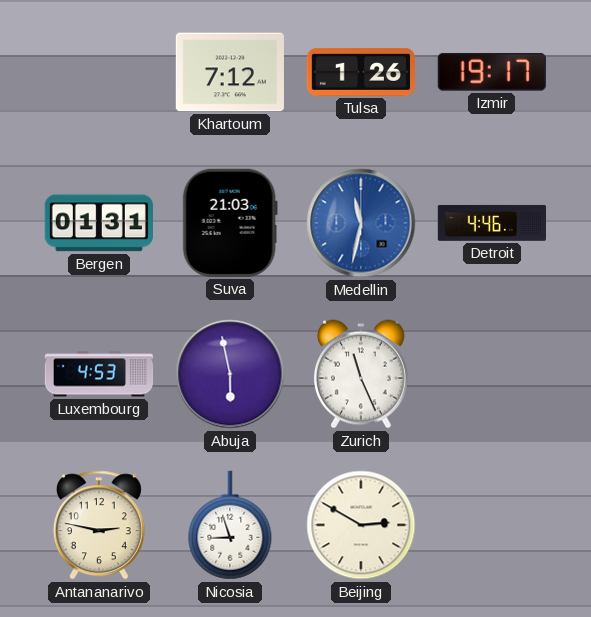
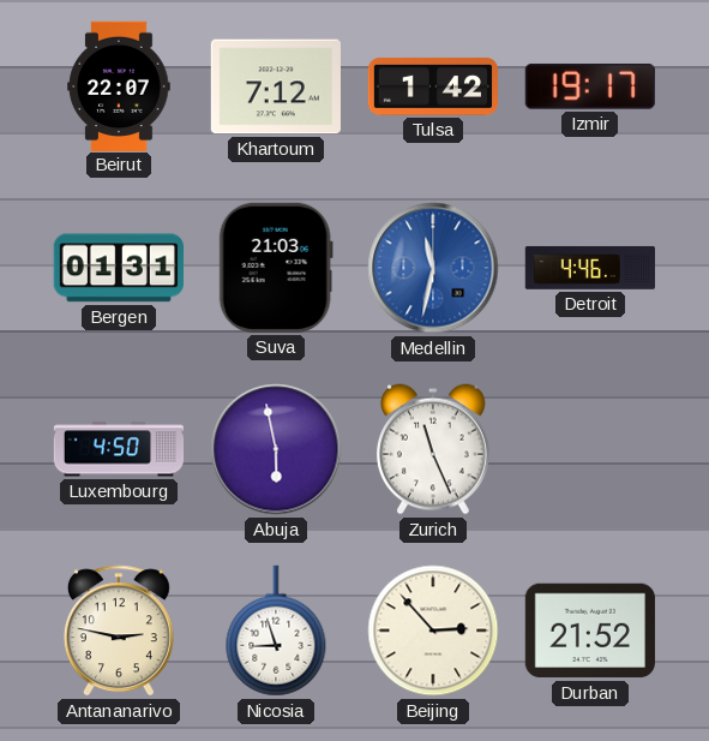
Beirut: none -> 22:07
Tulsa: 1:26 -> 1:42
Luxembourg: 4:53 -> 4:50
Beijing: 2:50 -> 2:53
Durban: none -> 21:52
